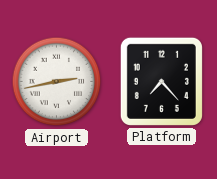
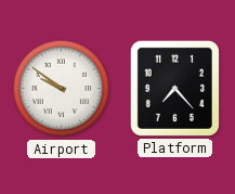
Airport: 2:43 -> 9:51
